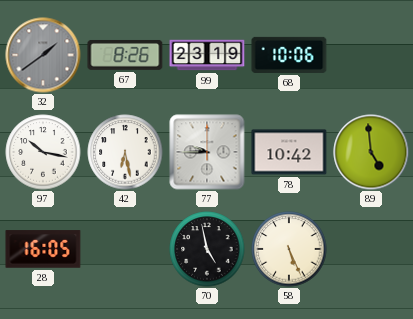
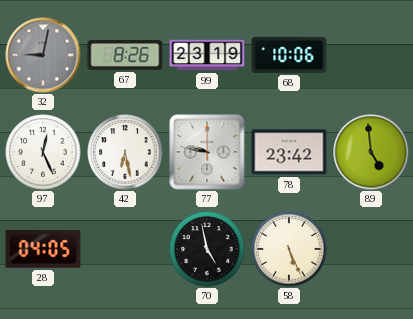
32: 1:39 -> 9:02
97: 10:17 -> 12:26
77: 9:45 -> 9:47
78: 10:42 -> 23:42
28: 16:05 -> 04:05
